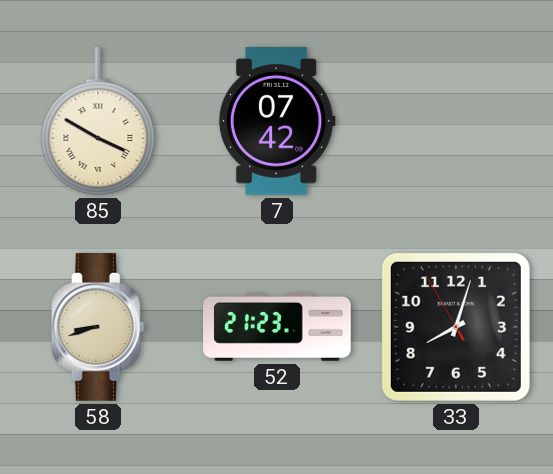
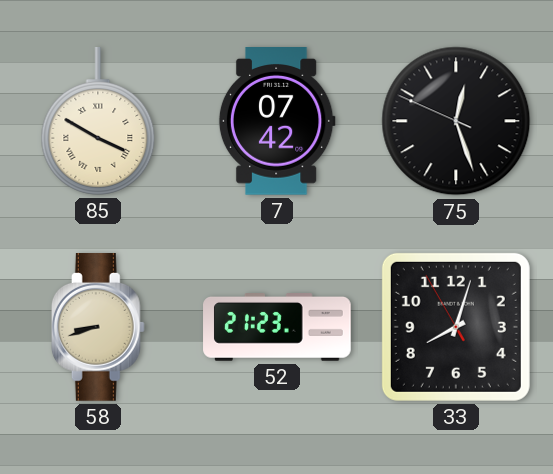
75: none -> 12:26
